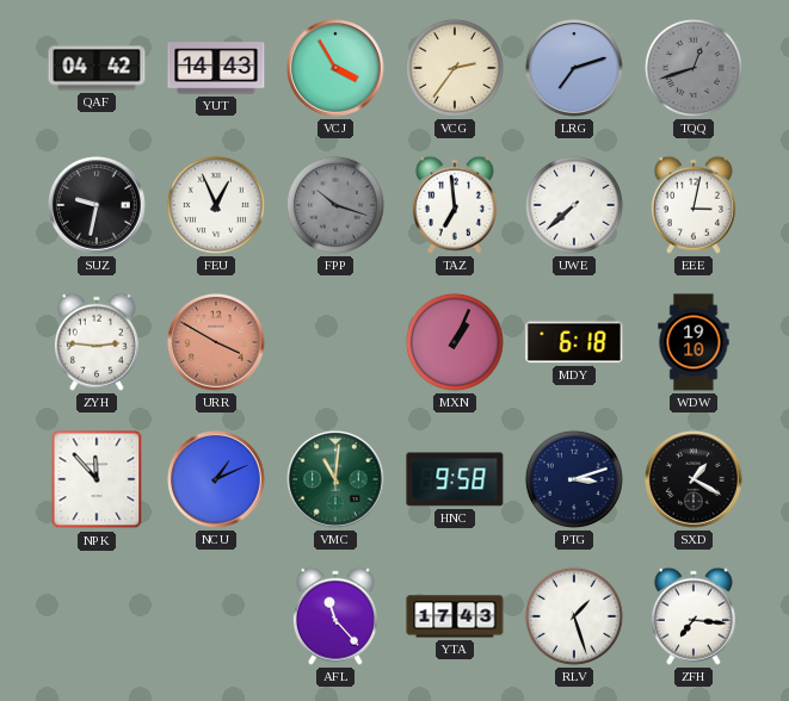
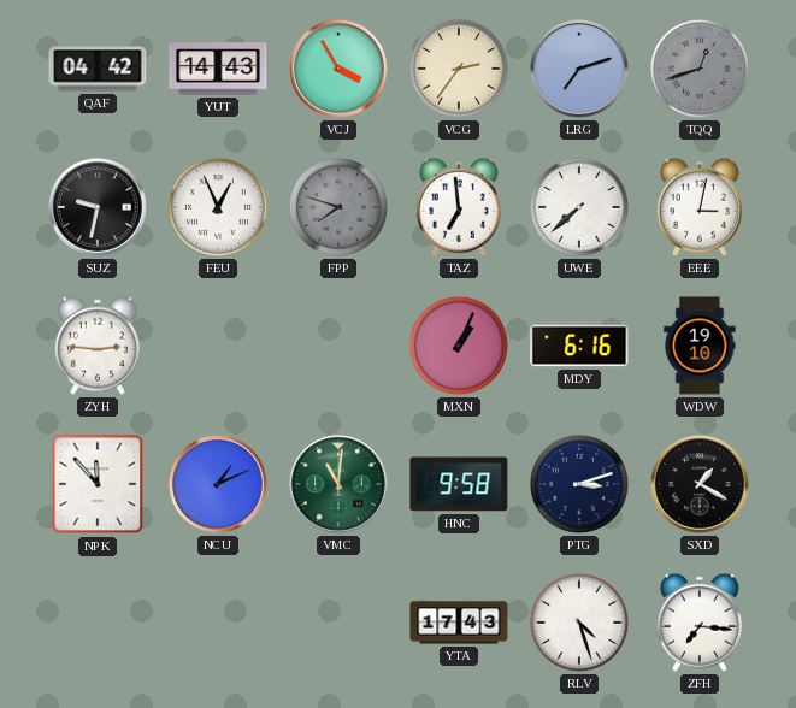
FPP: 10:18 -> 7:48
URR: 3:50 -> none
MDY: 6:18 -> 6:16
AFL: 11:23 -> none
RLV: 1:27 -> 4:27
